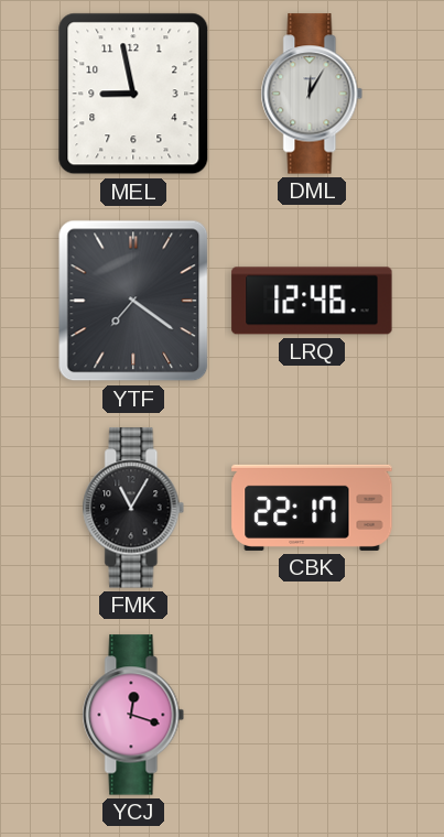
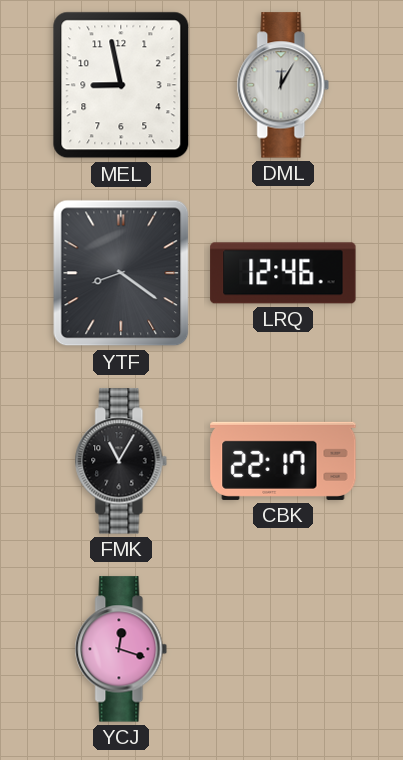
YTF: 7:21 -> 8:21
